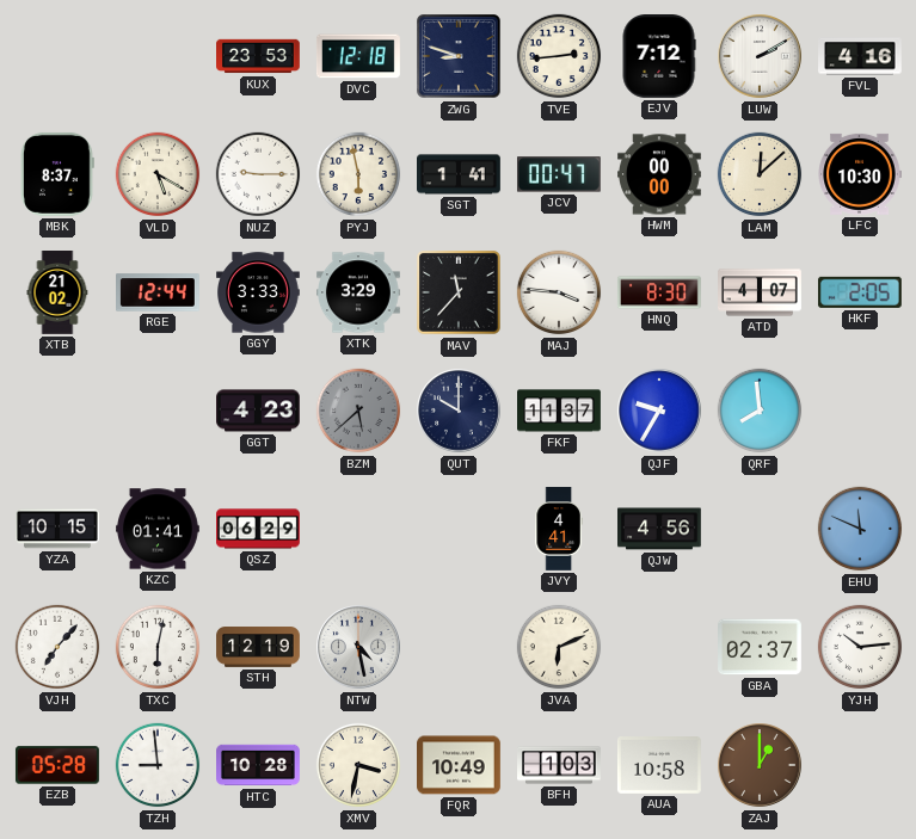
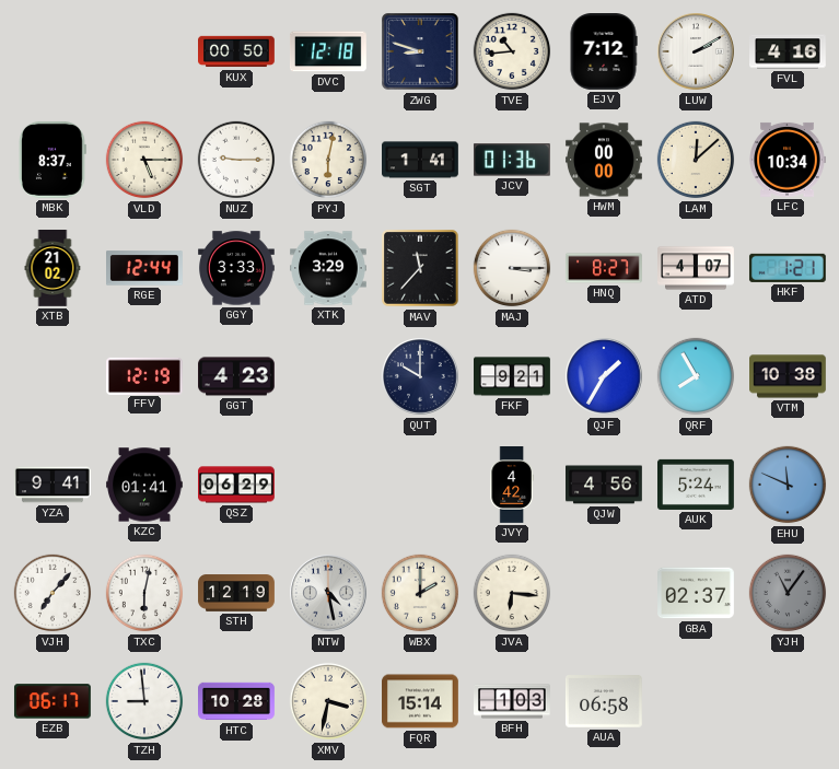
KUX: 23:53 -> 00:50
TVE: 2:44 -> 10:44
VLD: 5:20 -> 5:15
PYJ: 5:58 -> 6:02
JCV: 00:47 -> 01:36
LFC: 10:30 -> 10:34
MAJ: 3:46 -> 3:15
HNQ: 8:30 -> 8:27
HKF: 2:05 -> 1:21
FFV: none -> 12:19
BZM: 5:38 -> none
FKF: 11:37 -> 9:21
QJF: 9:35 -> 1:35
QRF: 7:59 -> 7:55
VTM: none -> 10:38
YZA: 10:15 -> 9:41
JVY: 4:41 -> 4:42
AUK: none -> 5:24
WBX: none -> 2:00
JVA: 6:11 -> 6:16
YJH: 10:14 -> 11:06
YJH dial: white -> grey
EZB: 05:28 -> 06:17
FQR: 10:49 -> 15:14
AUA: 10:58 -> 06:58
ZAJ: 1:00 -> none
